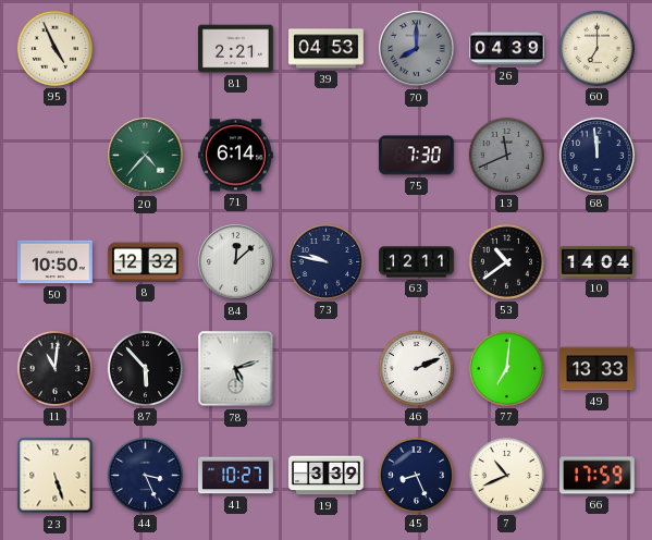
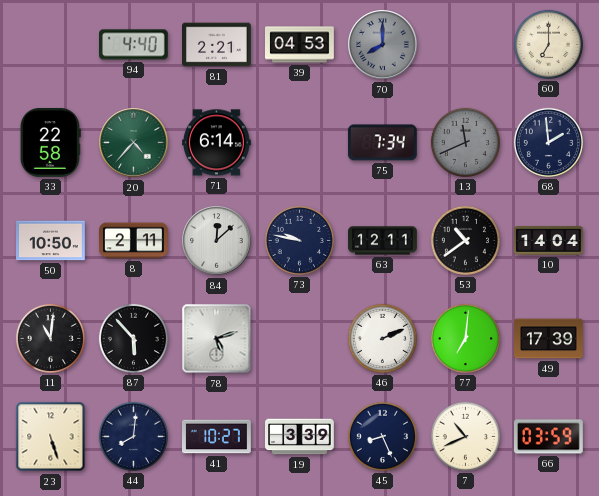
95: 4:56 -> none
94: none -> 4:40
26: 04:39 -> none
33: none -> 22:58
75: 7:30 -> 7:34
68: 11:59 -> 1:59
8: 12:32 -> 2:11
49: 13:33 -> 17:39
44: 3:26 -> 8:01
66: 17:59 -> 03:59
